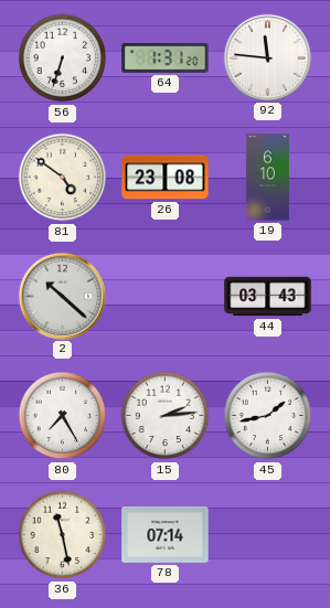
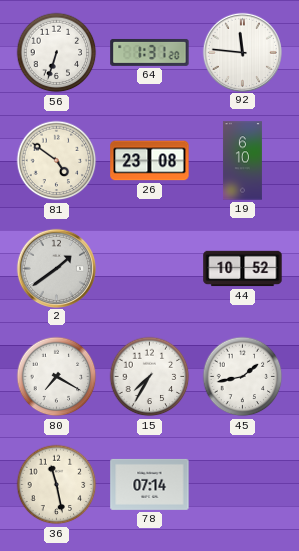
2: 10:22 -> 1:39
44: 03:43 -> 10:52
80: 7:25 -> 7:20
15: 2:14 -> 7:35
